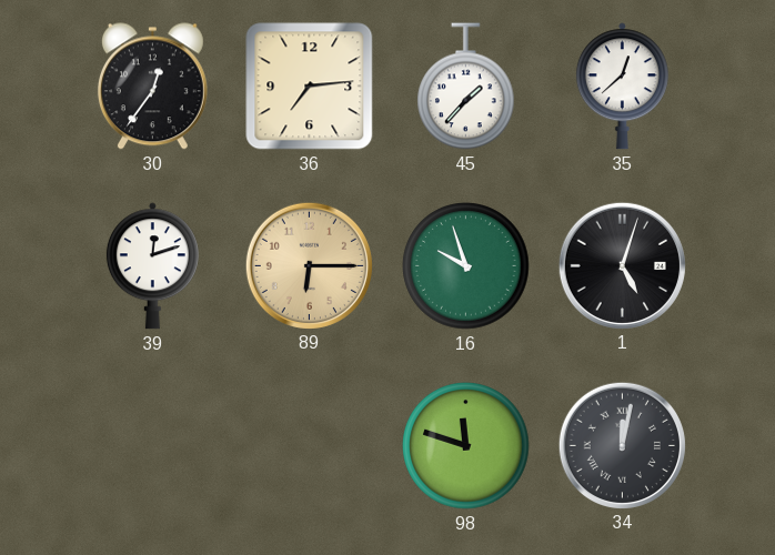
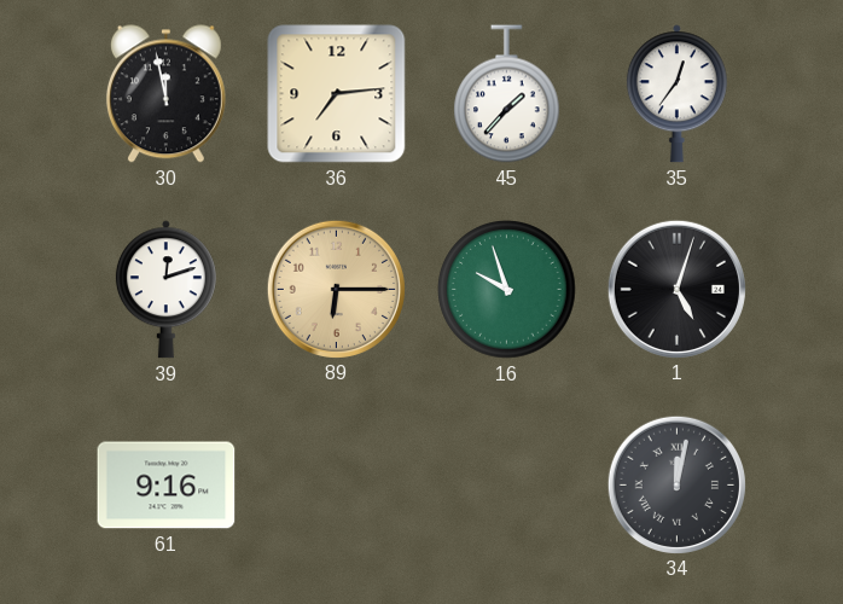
30: 12:36 -> 11:58
35: 12:38 -> 12:36
61: none -> 9:16
98: 11:48 -> none
